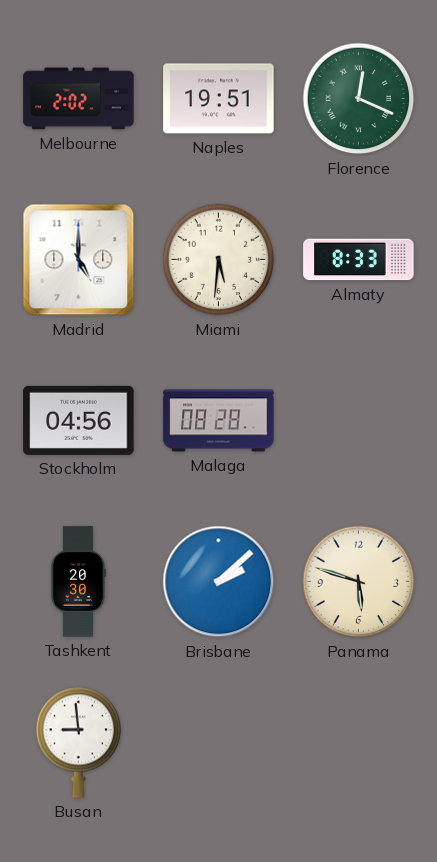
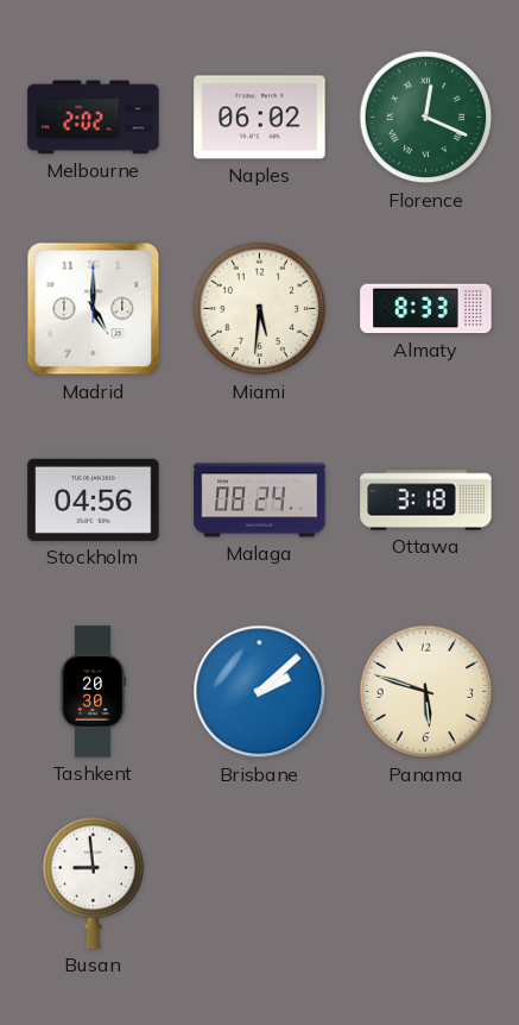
Naples: 19:51 -> 06:02
Malaga: 08:28 -> 08:24
Ottawa: none -> 3:18
